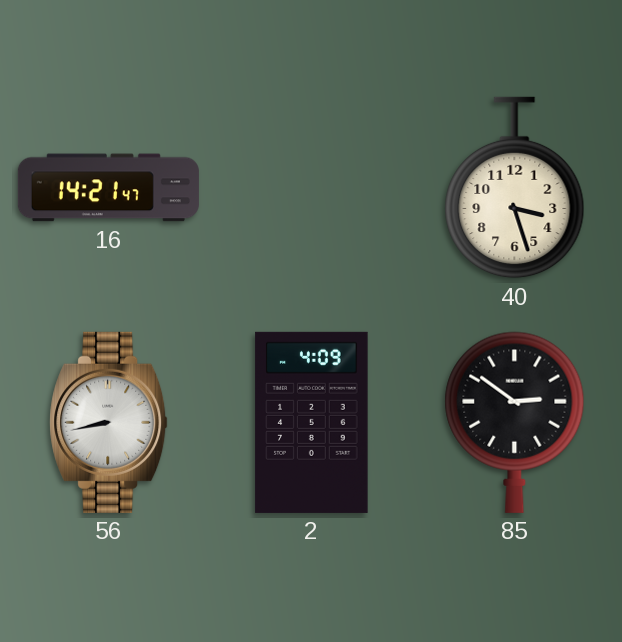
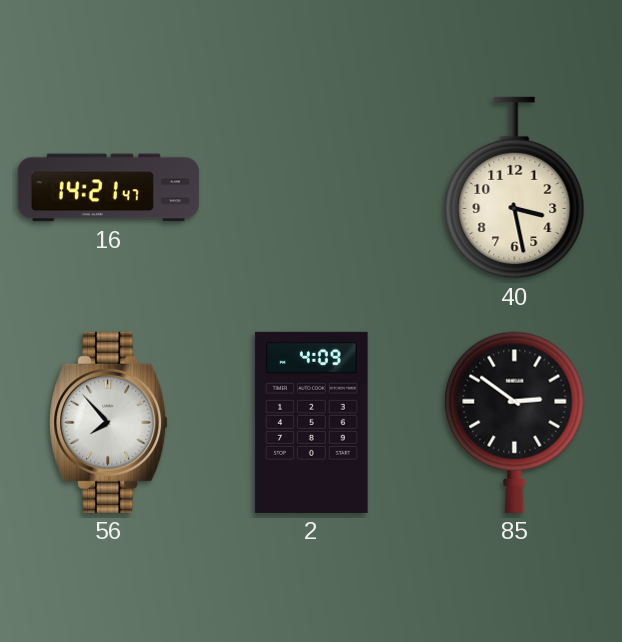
40: 3:27 -> 3:28
56: 8:43 -> 7:53
